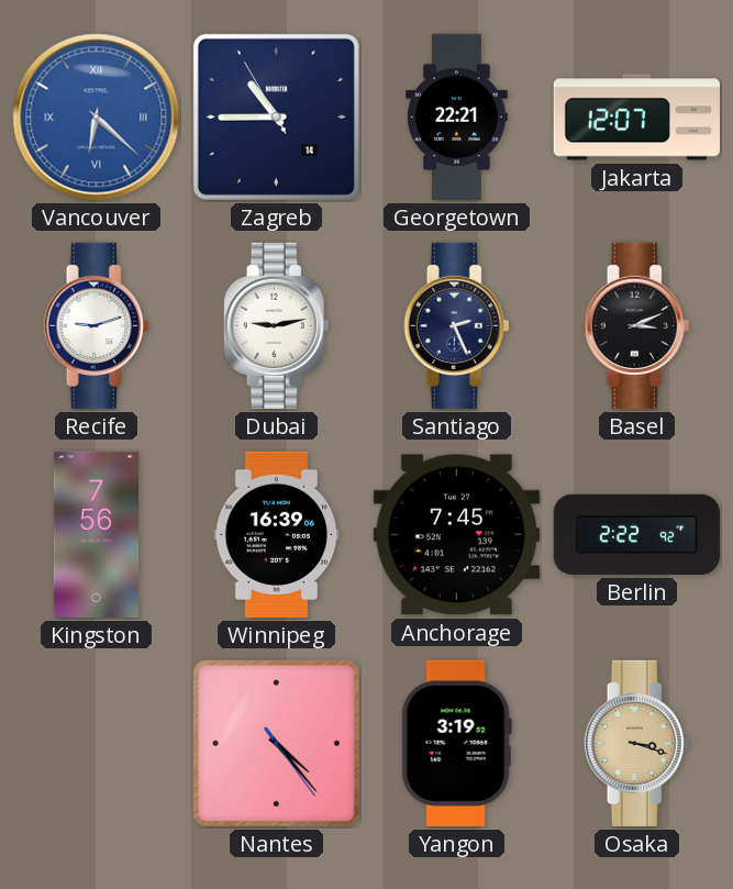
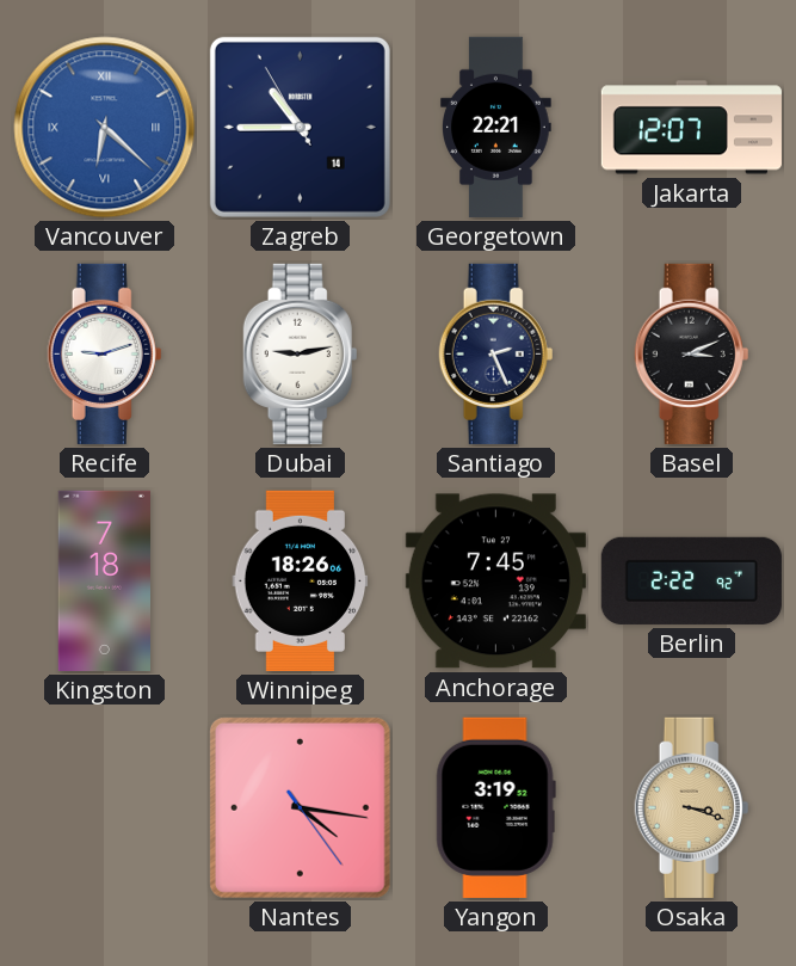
Kingston: 7:56 -> 7:18
Winnipeg: 16:39 -> 18:26
Nantes: 4:23 -> 4:16
